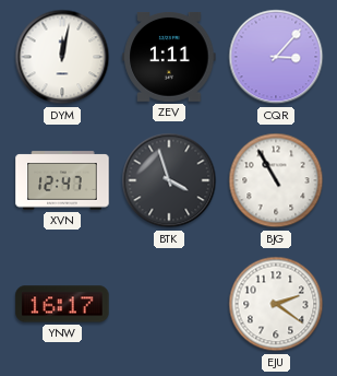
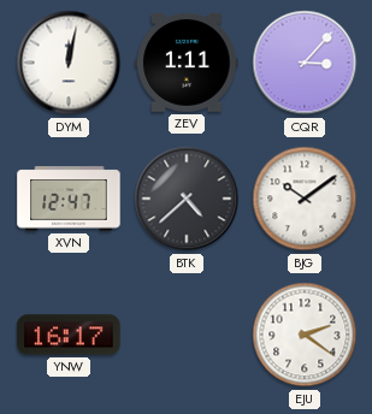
BTK: 3:57 -> 4:38
BJG: 10:55 -> 10:09
